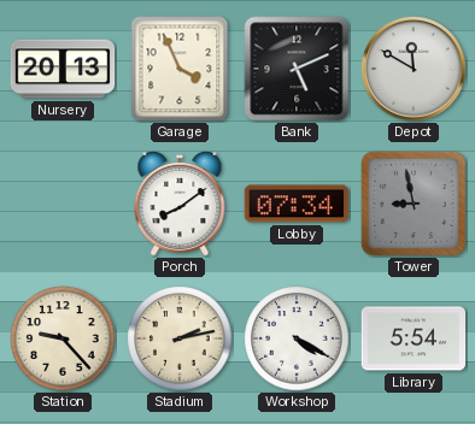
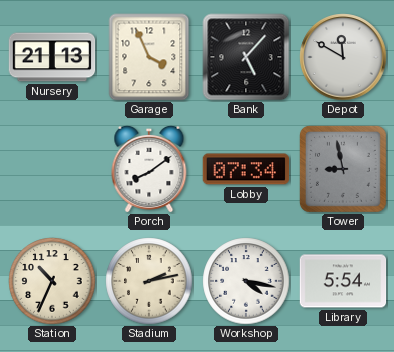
Nursery: 20:13 -> 21:13
Bank: 5:11 -> 5:07
Station: 9:23 -> 10:34
Workshop: 4:20 -> 4:17
